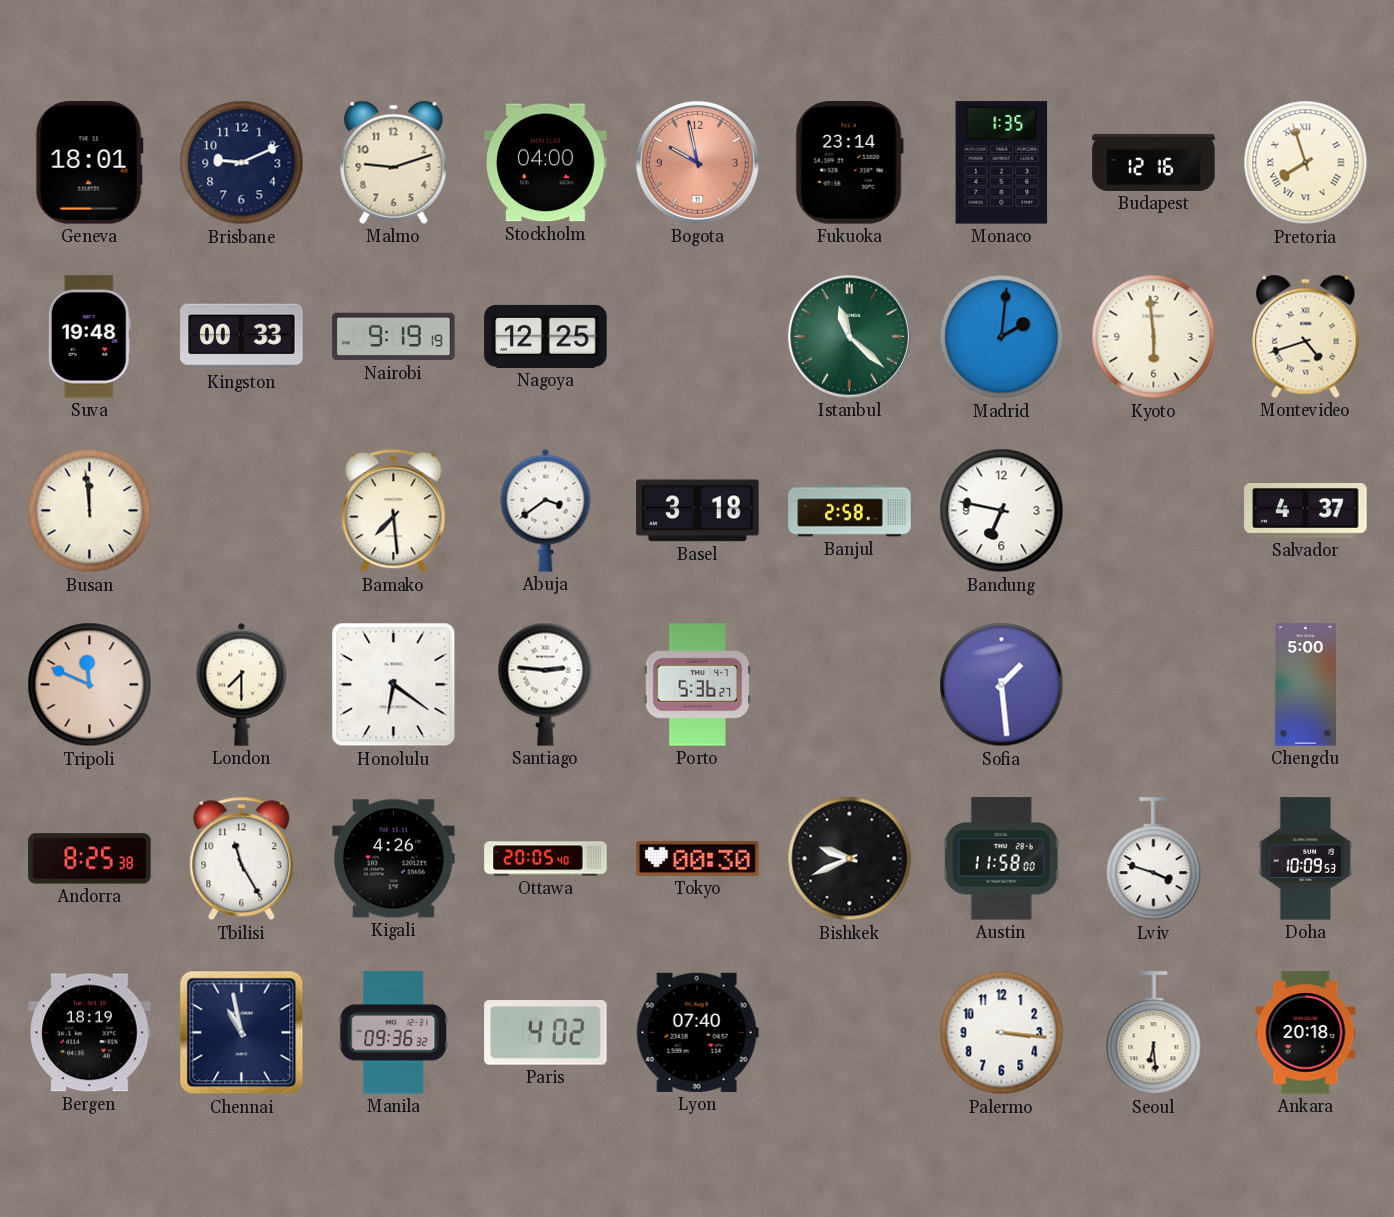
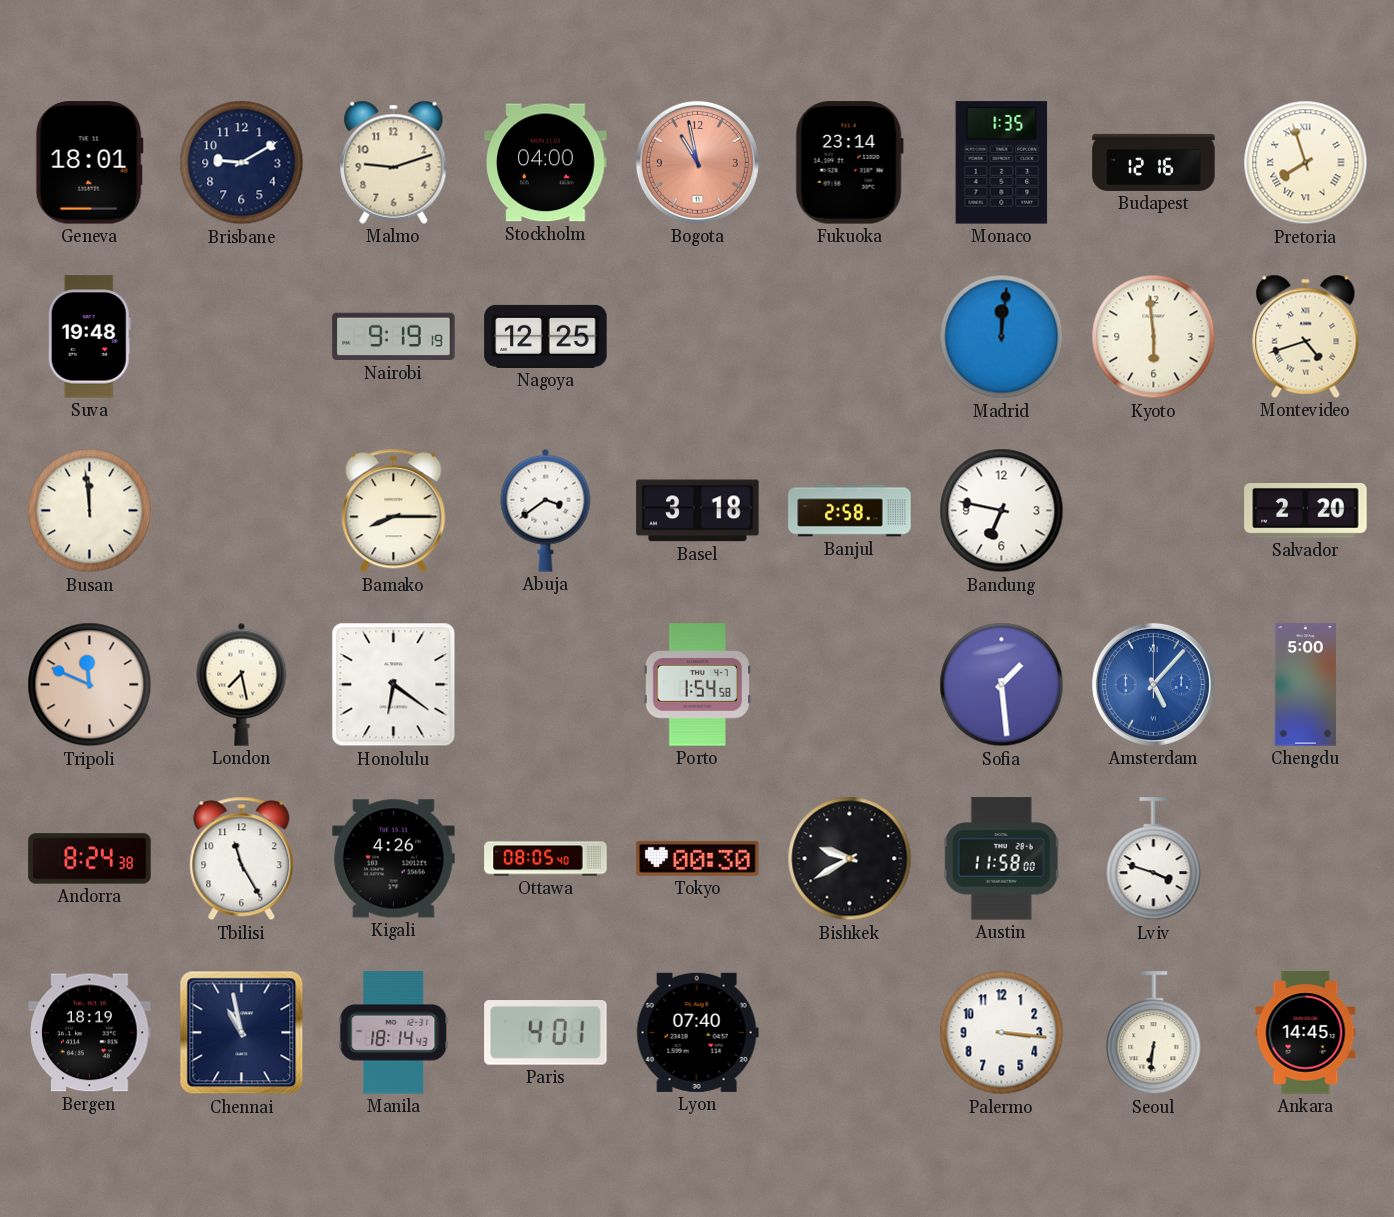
Brisbane: 9:11 -> 9:10
Bogota: 9:58 -> 10:58
Kingston: 00:33 -> none
Istanbul: 11:22 -> none
Madrid: 2:01 -> 12:01
Bamako: 7:29 -> 8:15
Salvador: 4:37 -> 2:20
London: 7:30 -> 7:28
Santiago: 2:46 -> none
Porto: 5:36 -> 1:54
Amsterdam: none -> 5:07
Andorra: 8:25 -> 8:24
Ottawa: 20:05 -> 08:05
Bishkek: 9:41 -> 9:40
Doha: 10:09 -> none
Manila: 09:36 -> 18:14
Paris: 4:02 -> 4:01
Seoul: 6:29 -> 6:31
Ankara: 20:18 -> 14:45
